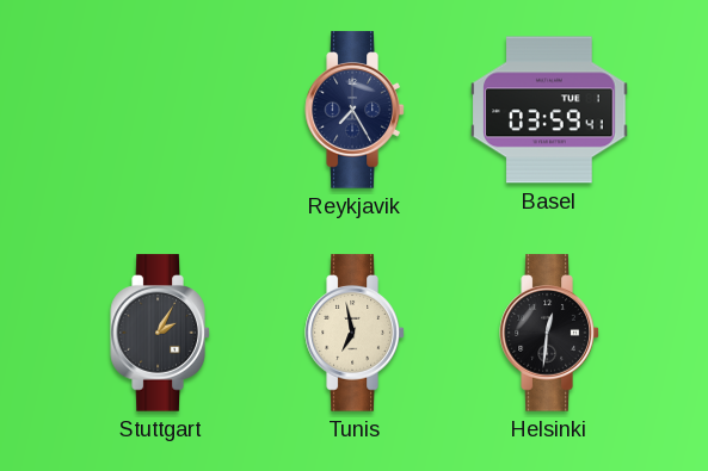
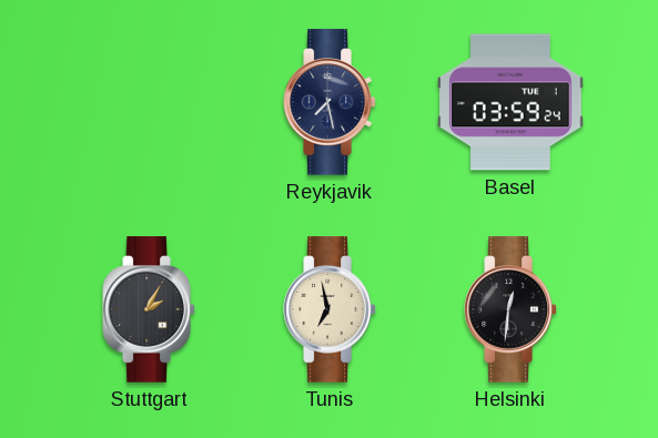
Reykjavik: 7:25 -> 7:28
Basel: 03:59:41 -> 03:59:24
